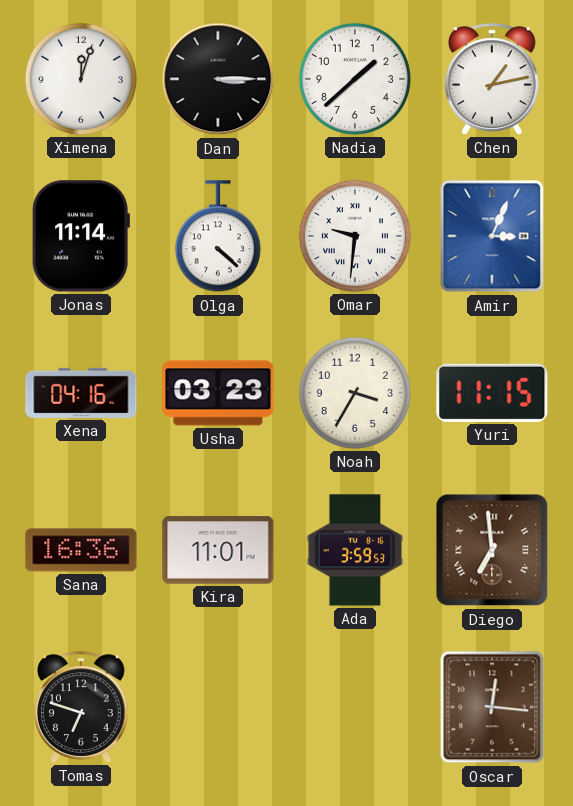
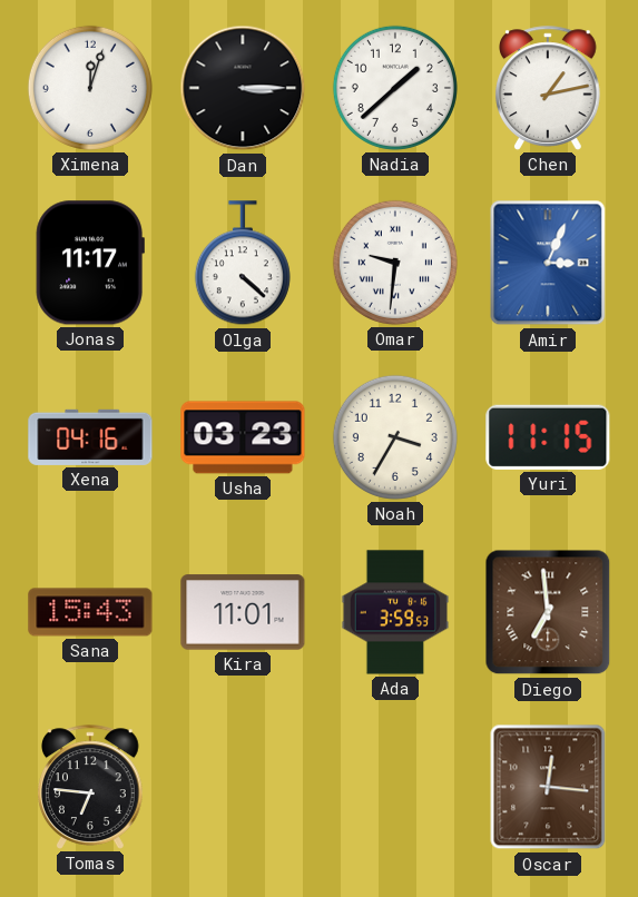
Jonas: 11:14 -> 11:17
Sana: 16:36 -> 15:43
Tomas: 6:48 -> 6:46
